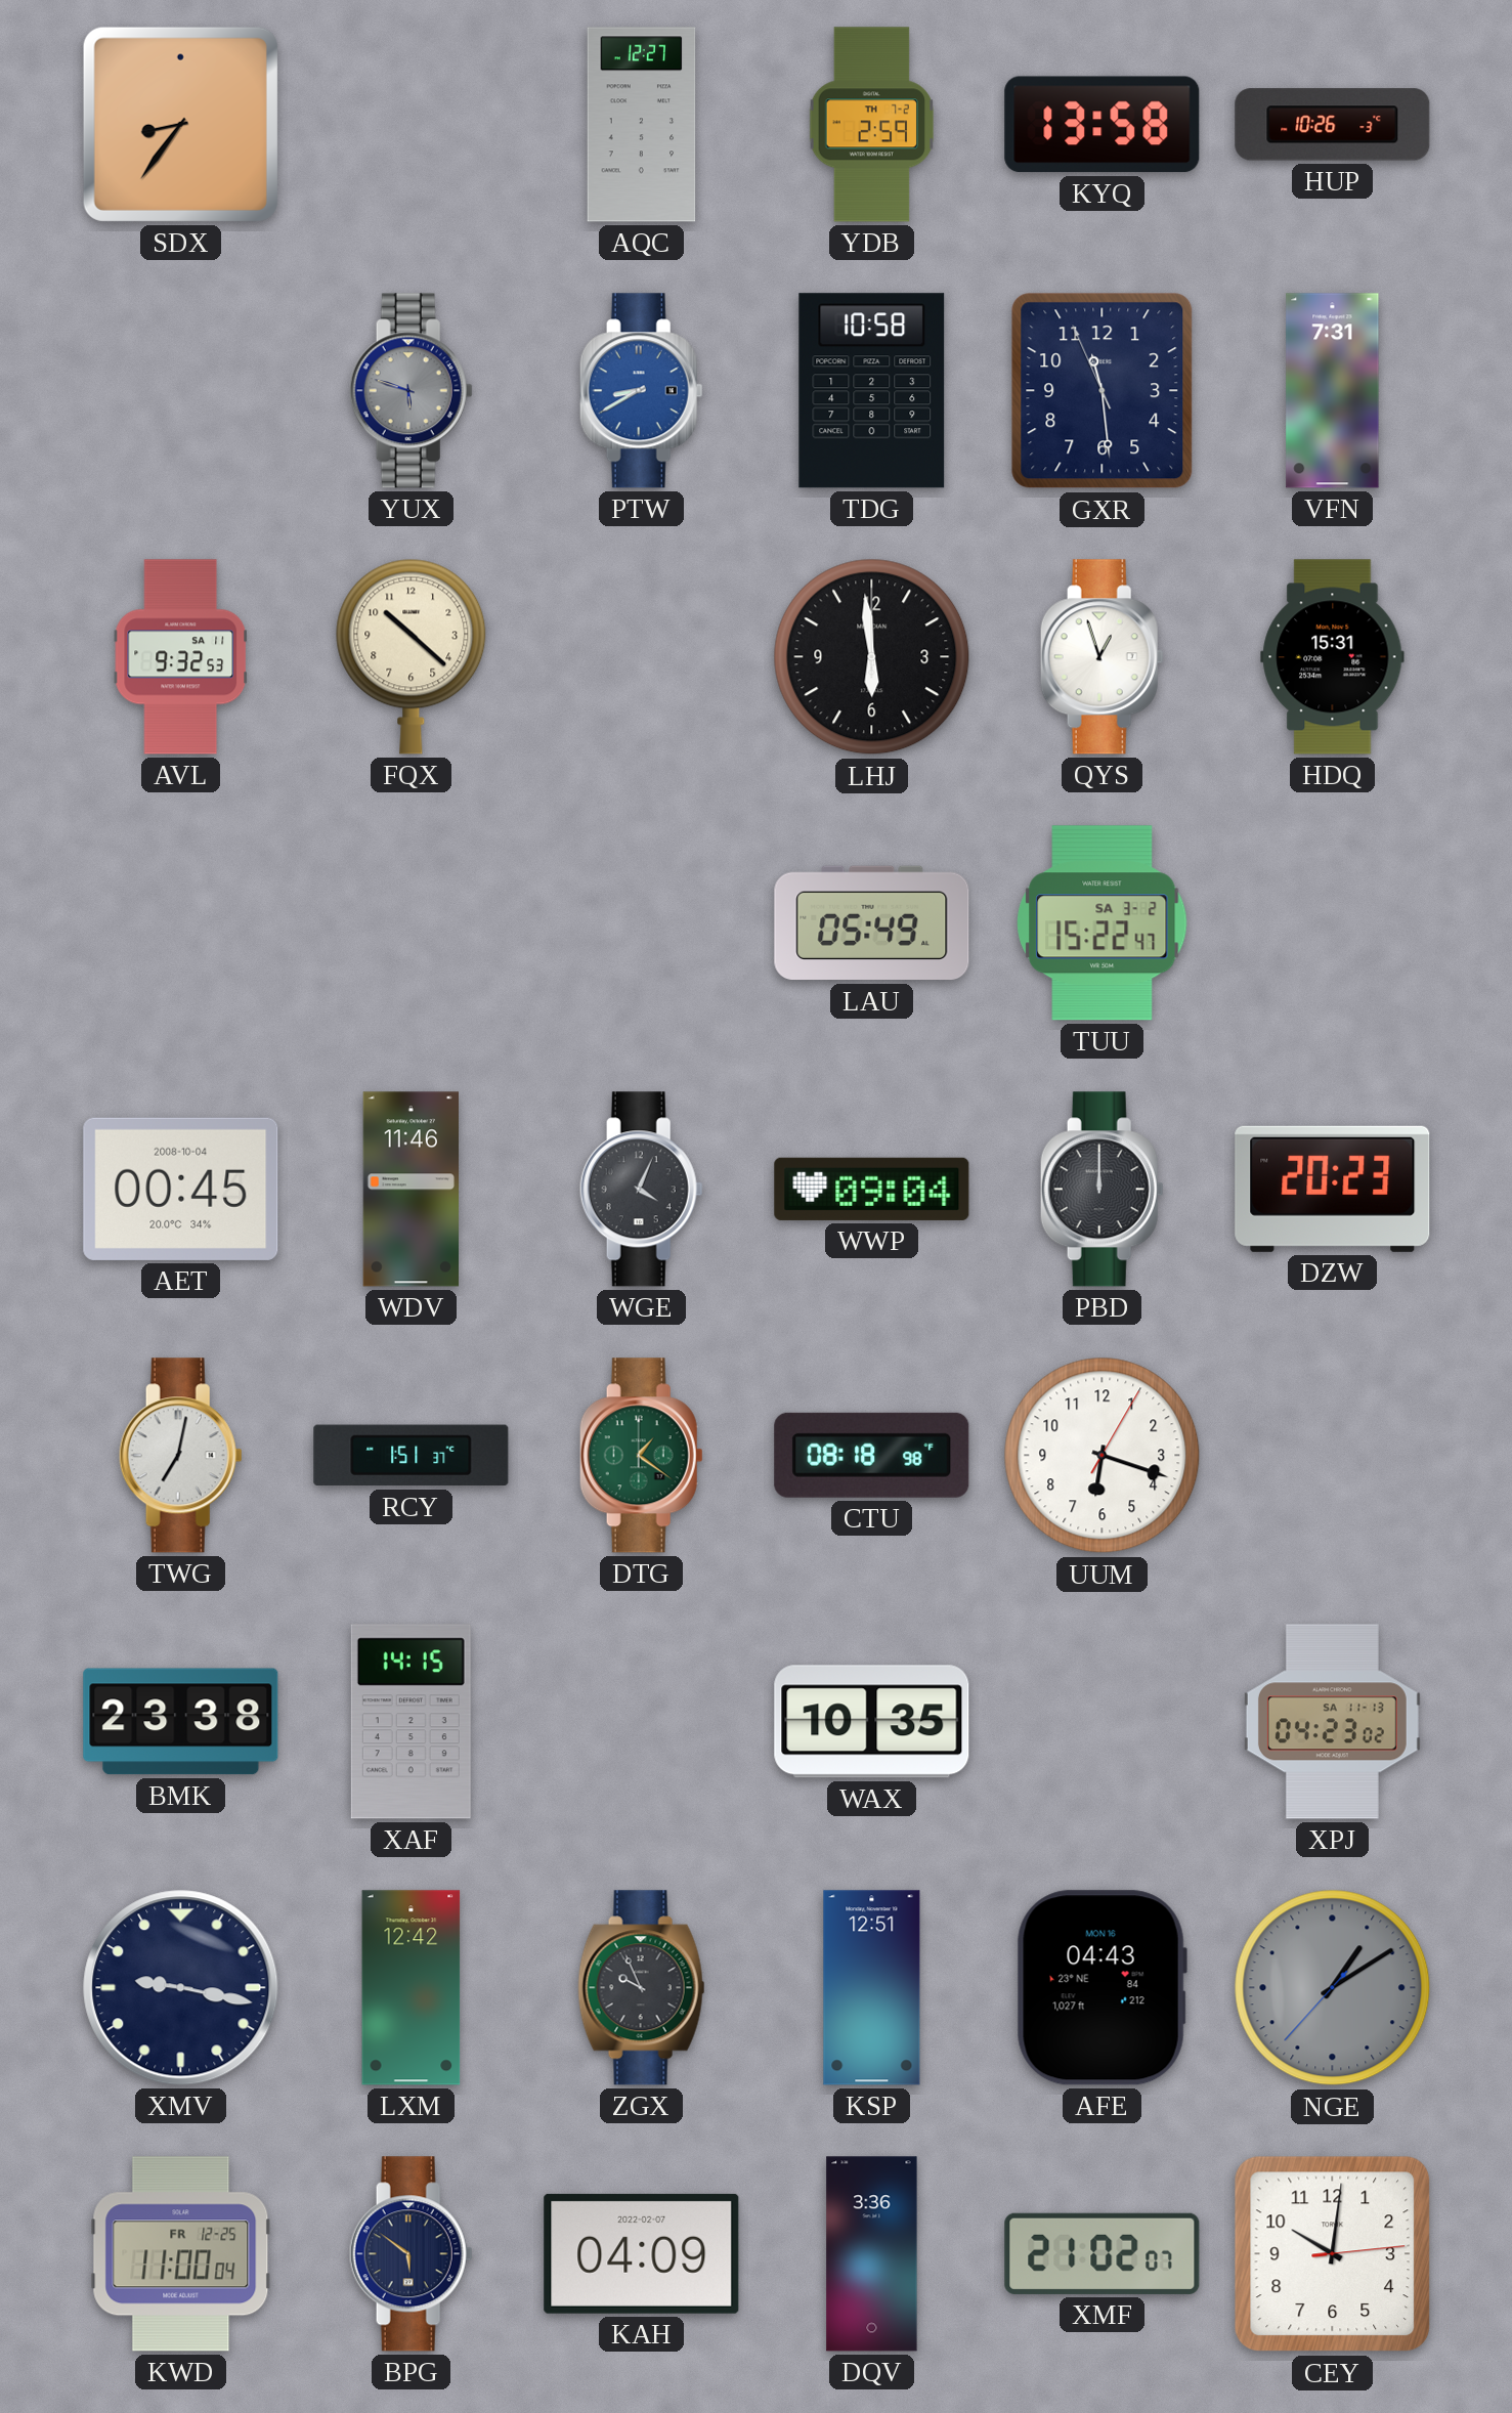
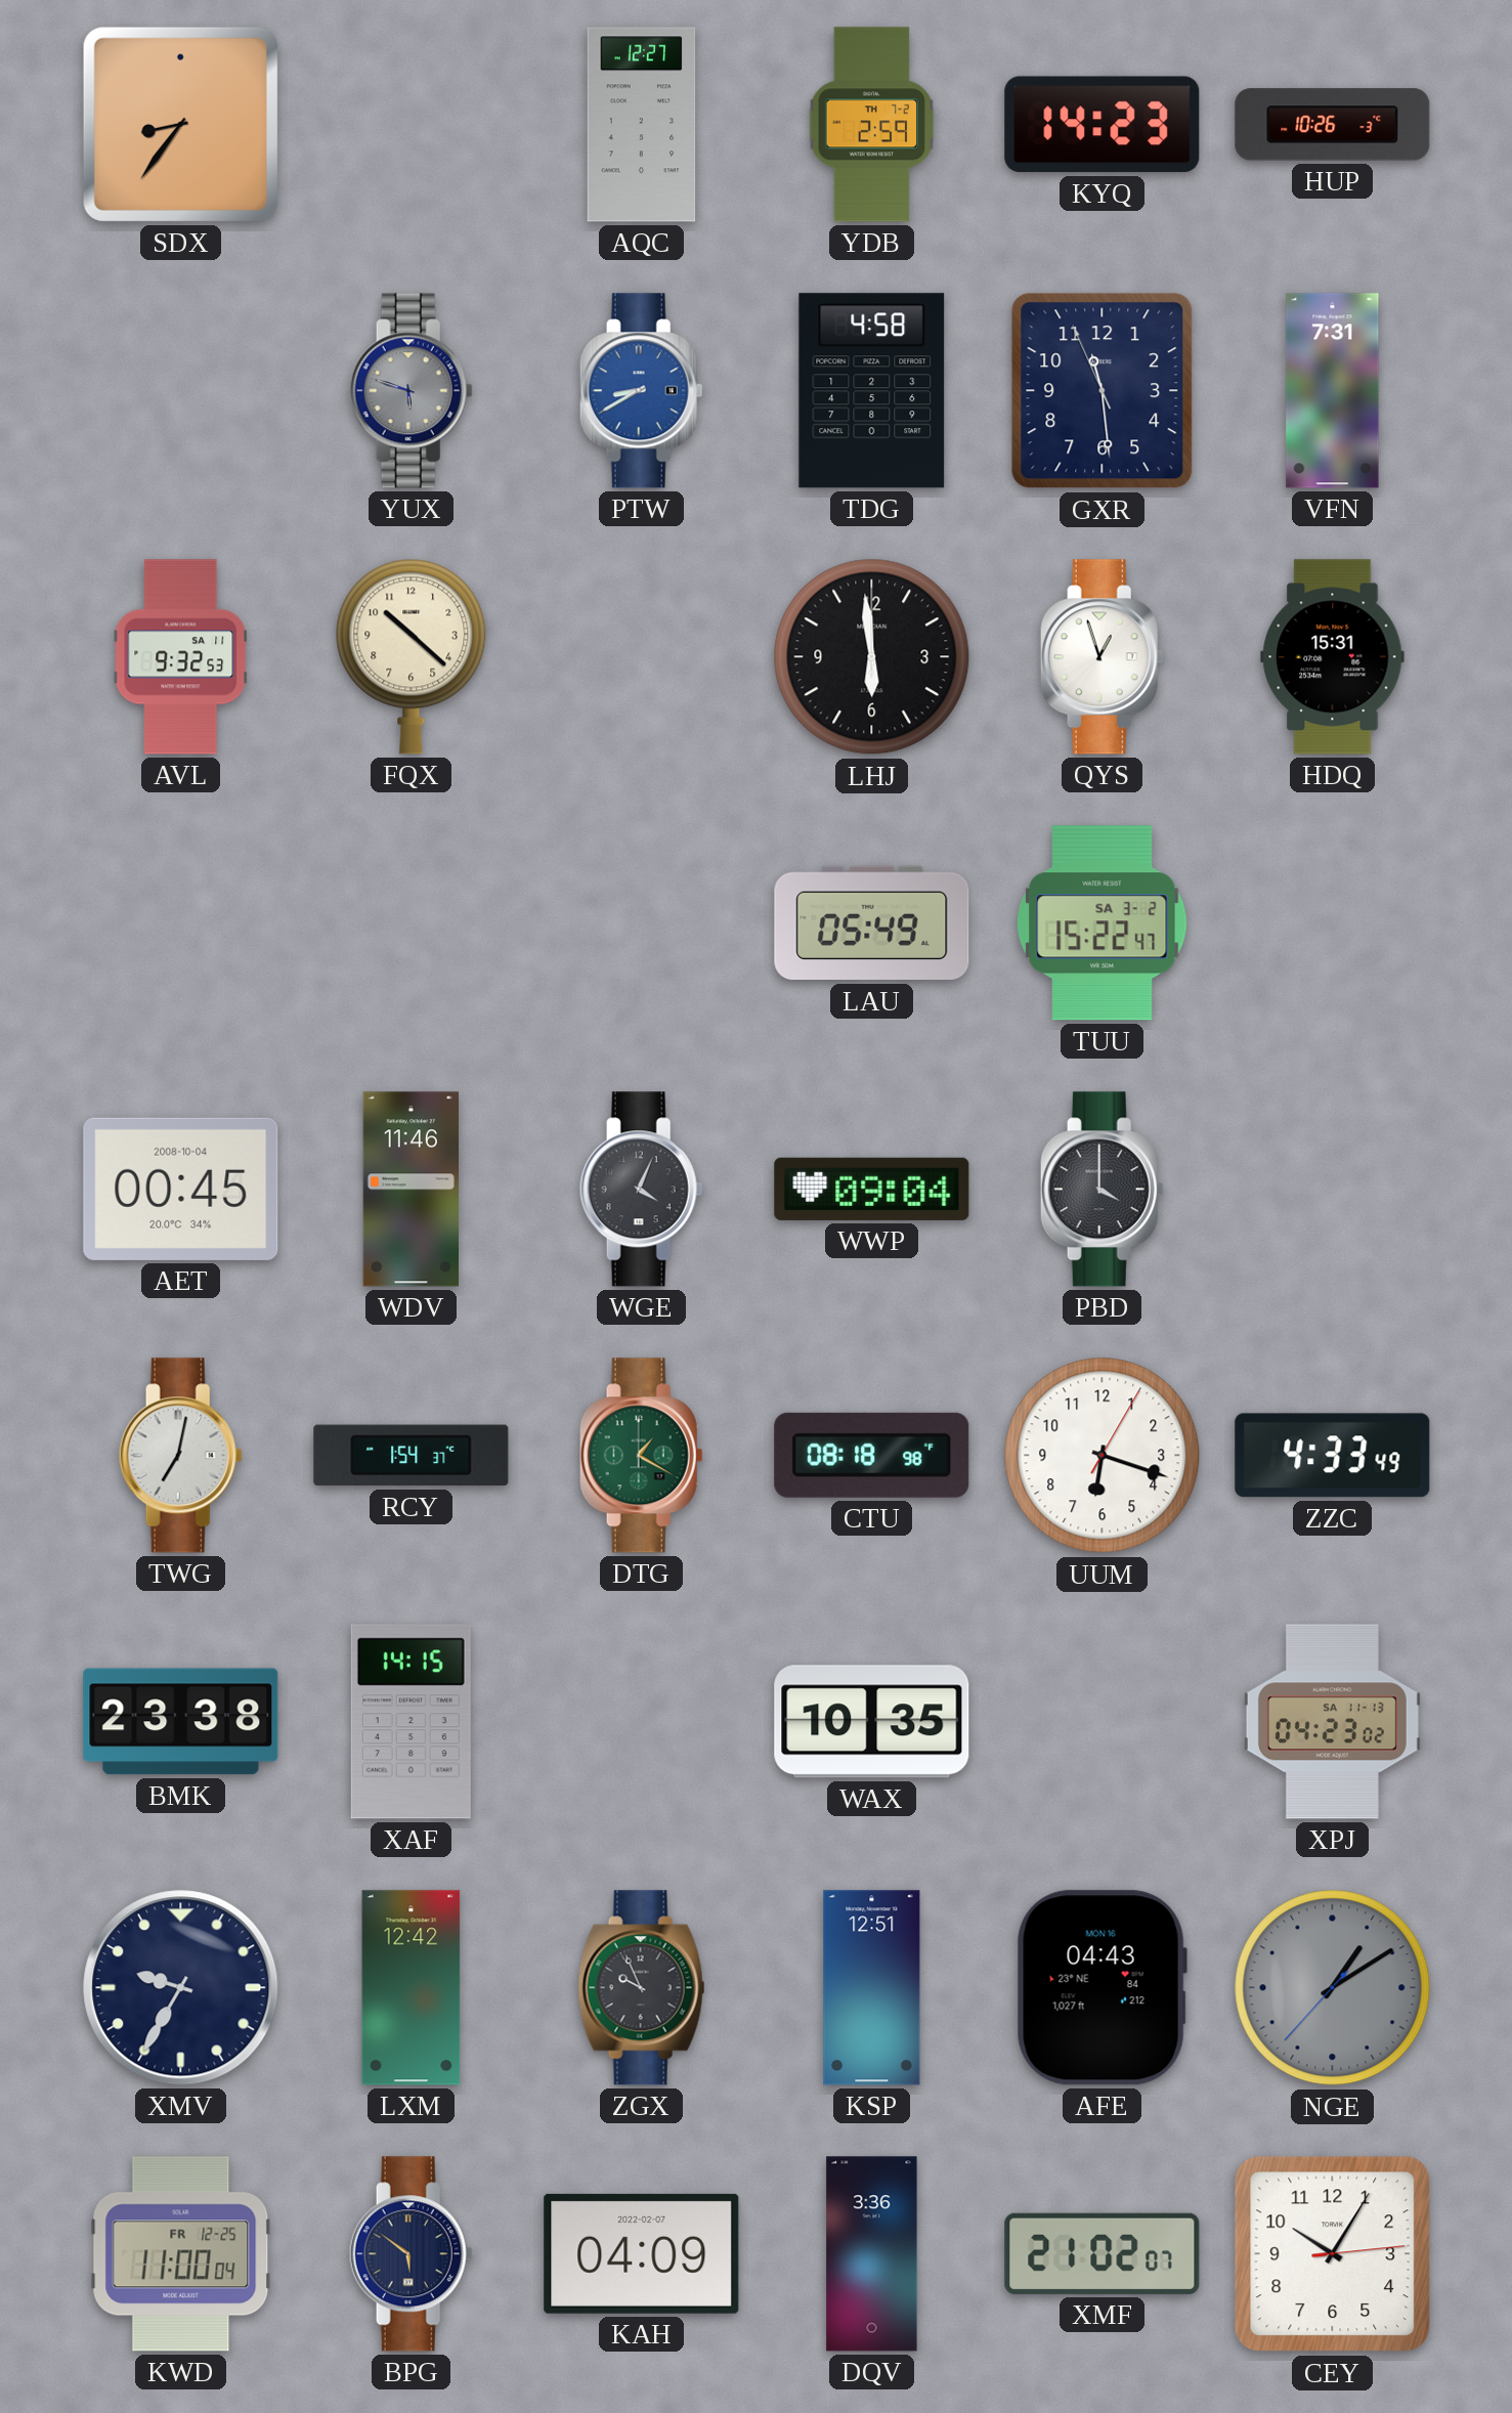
KYQ: 13:58 -> 14:23
TDG: 10:58 -> 4:58
PBD: 12:00 -> 4:00
DZW: 20:23 -> none
RCY: 1:51 -> 1:54
DTG: 1:21 -> 1:20
ZZC: none -> 4:33
XMV: 9:17 -> 9:35
CEY: 10:01 -> 10:05
